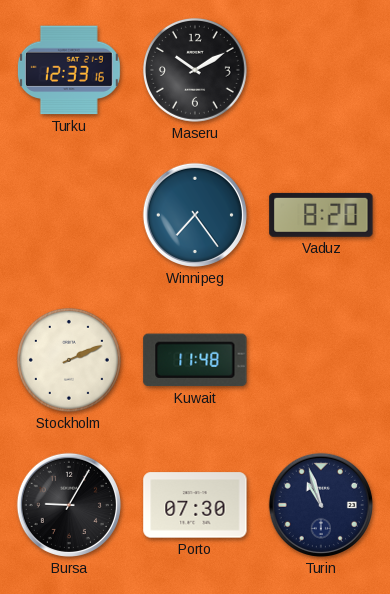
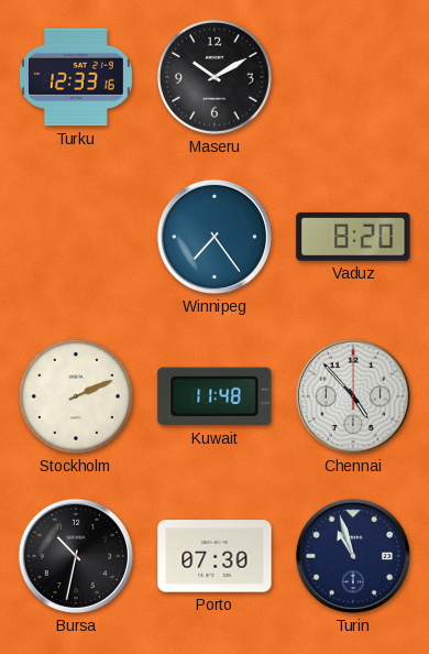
Chennai: none -> 4:53
Bursa: 9:05 -> 10:32
